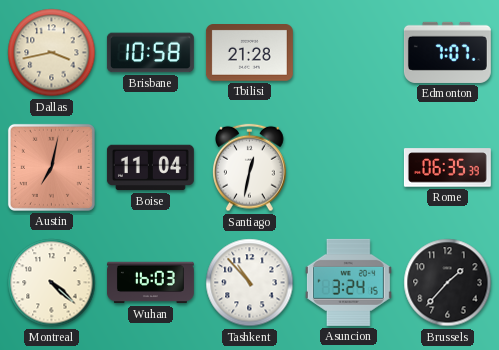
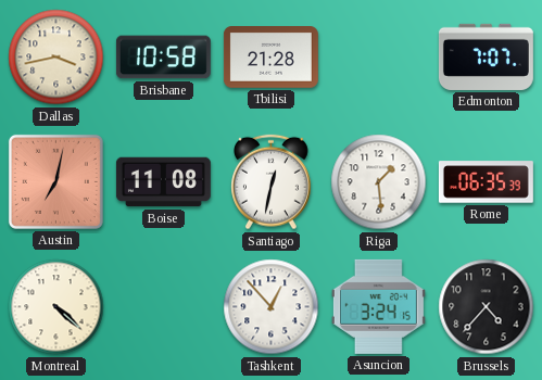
Boise: 11:04 -> 11:08
Riga: none -> 1:29
Wuhan: 16:03 -> none
Tashkent: 10:53 -> 12:53
Brussels: 1:37 -> 4:37
